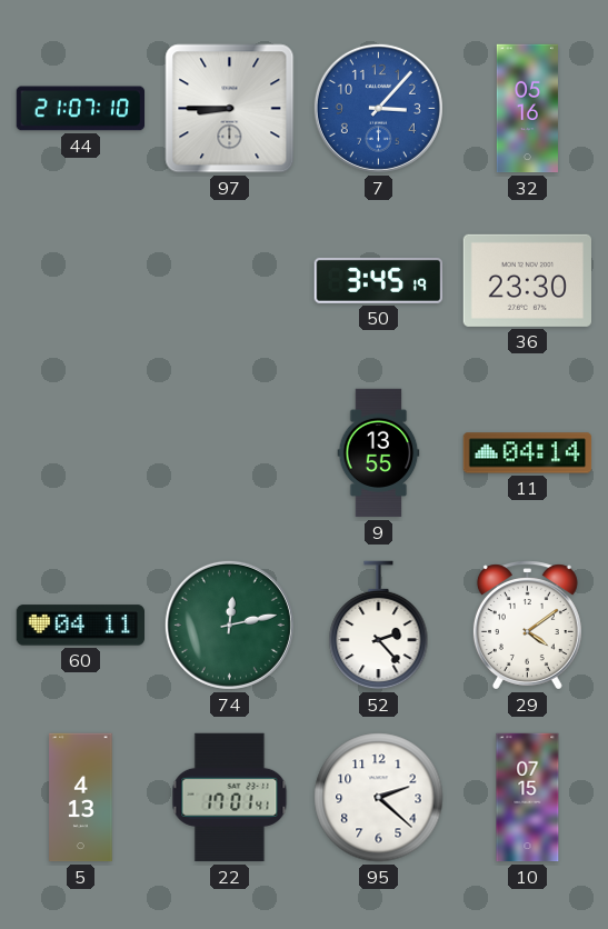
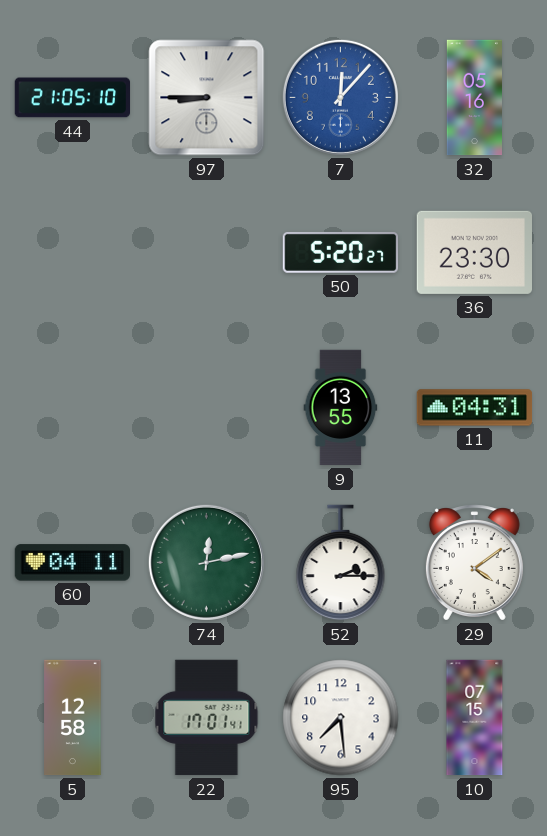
44: 21:07 -> 21:05
7: 3:07 -> 12:07
50: 3:45 -> 5:20
11: 04:14 -> 04:31
52: 2:23 -> 2:15
5: 4:13 -> 12:58
95: 2:22 -> 7:29
